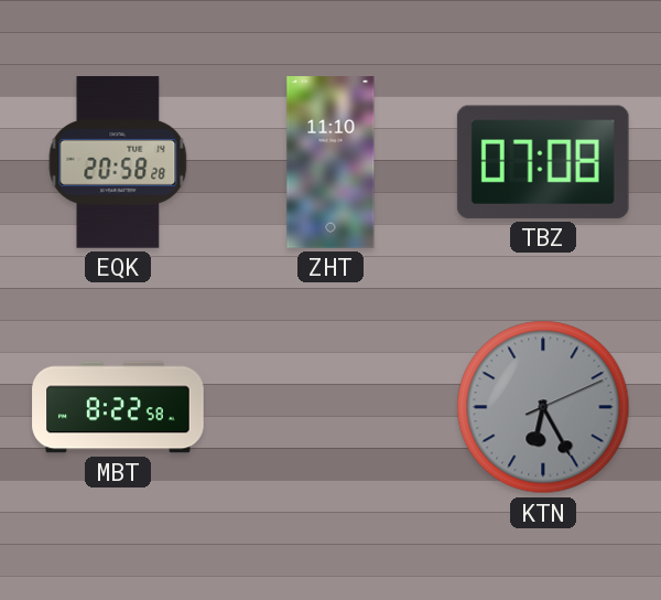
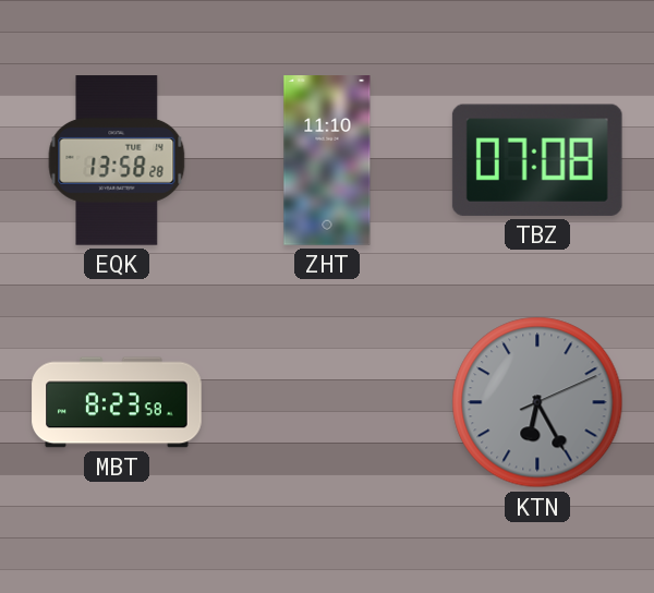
EQK: 20:58 -> 13:58
MBT: 8:22 -> 8:23
